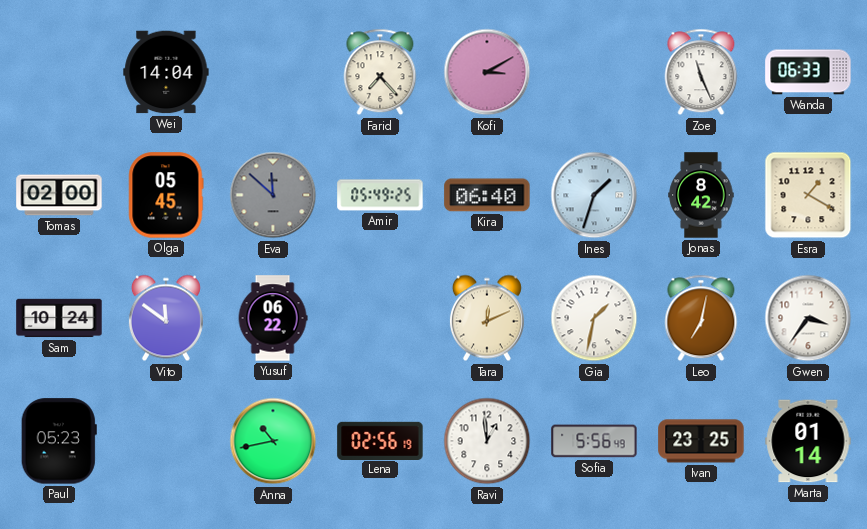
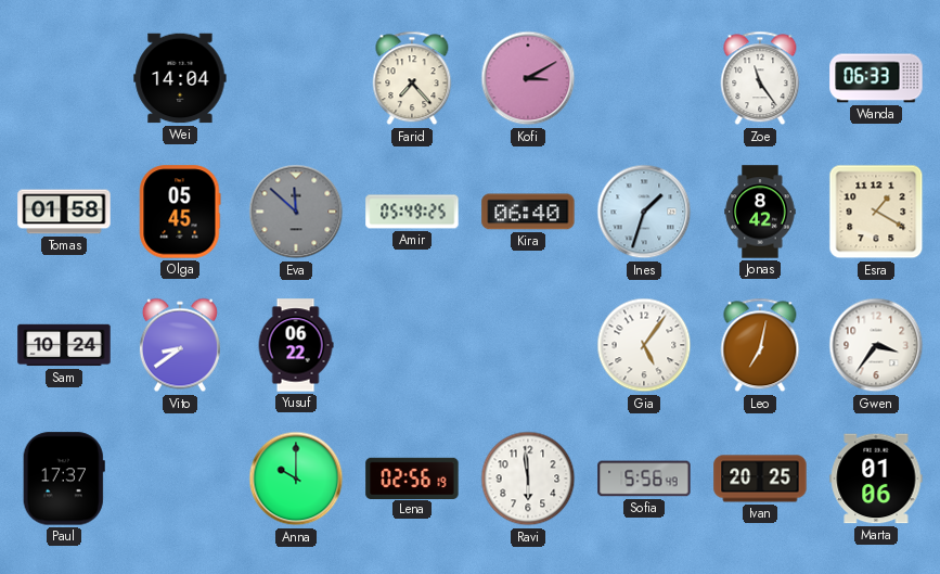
Zoe: 11:26 -> 11:24
Tomas: 02:00 -> 01:58
Vito: 11:51 -> 8:39
Tara: 12:11 -> none
Gia: 1:32 -> 5:06
Paul: 05:23 -> 17:37
Anna: 10:43 -> 10:00
Ravi: 12:59 -> 5:59
Ivan: 23:25 -> 20:25
Marta: 01:14 -> 01:06
